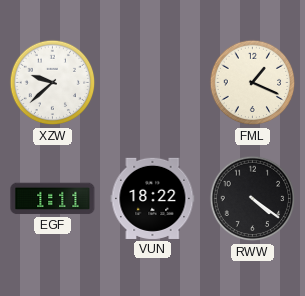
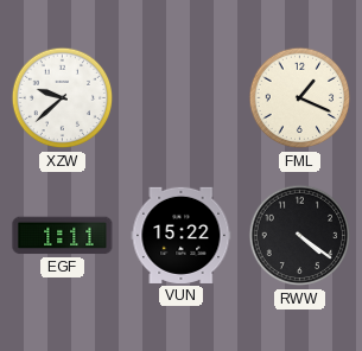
VUN: 18:22 -> 15:22
